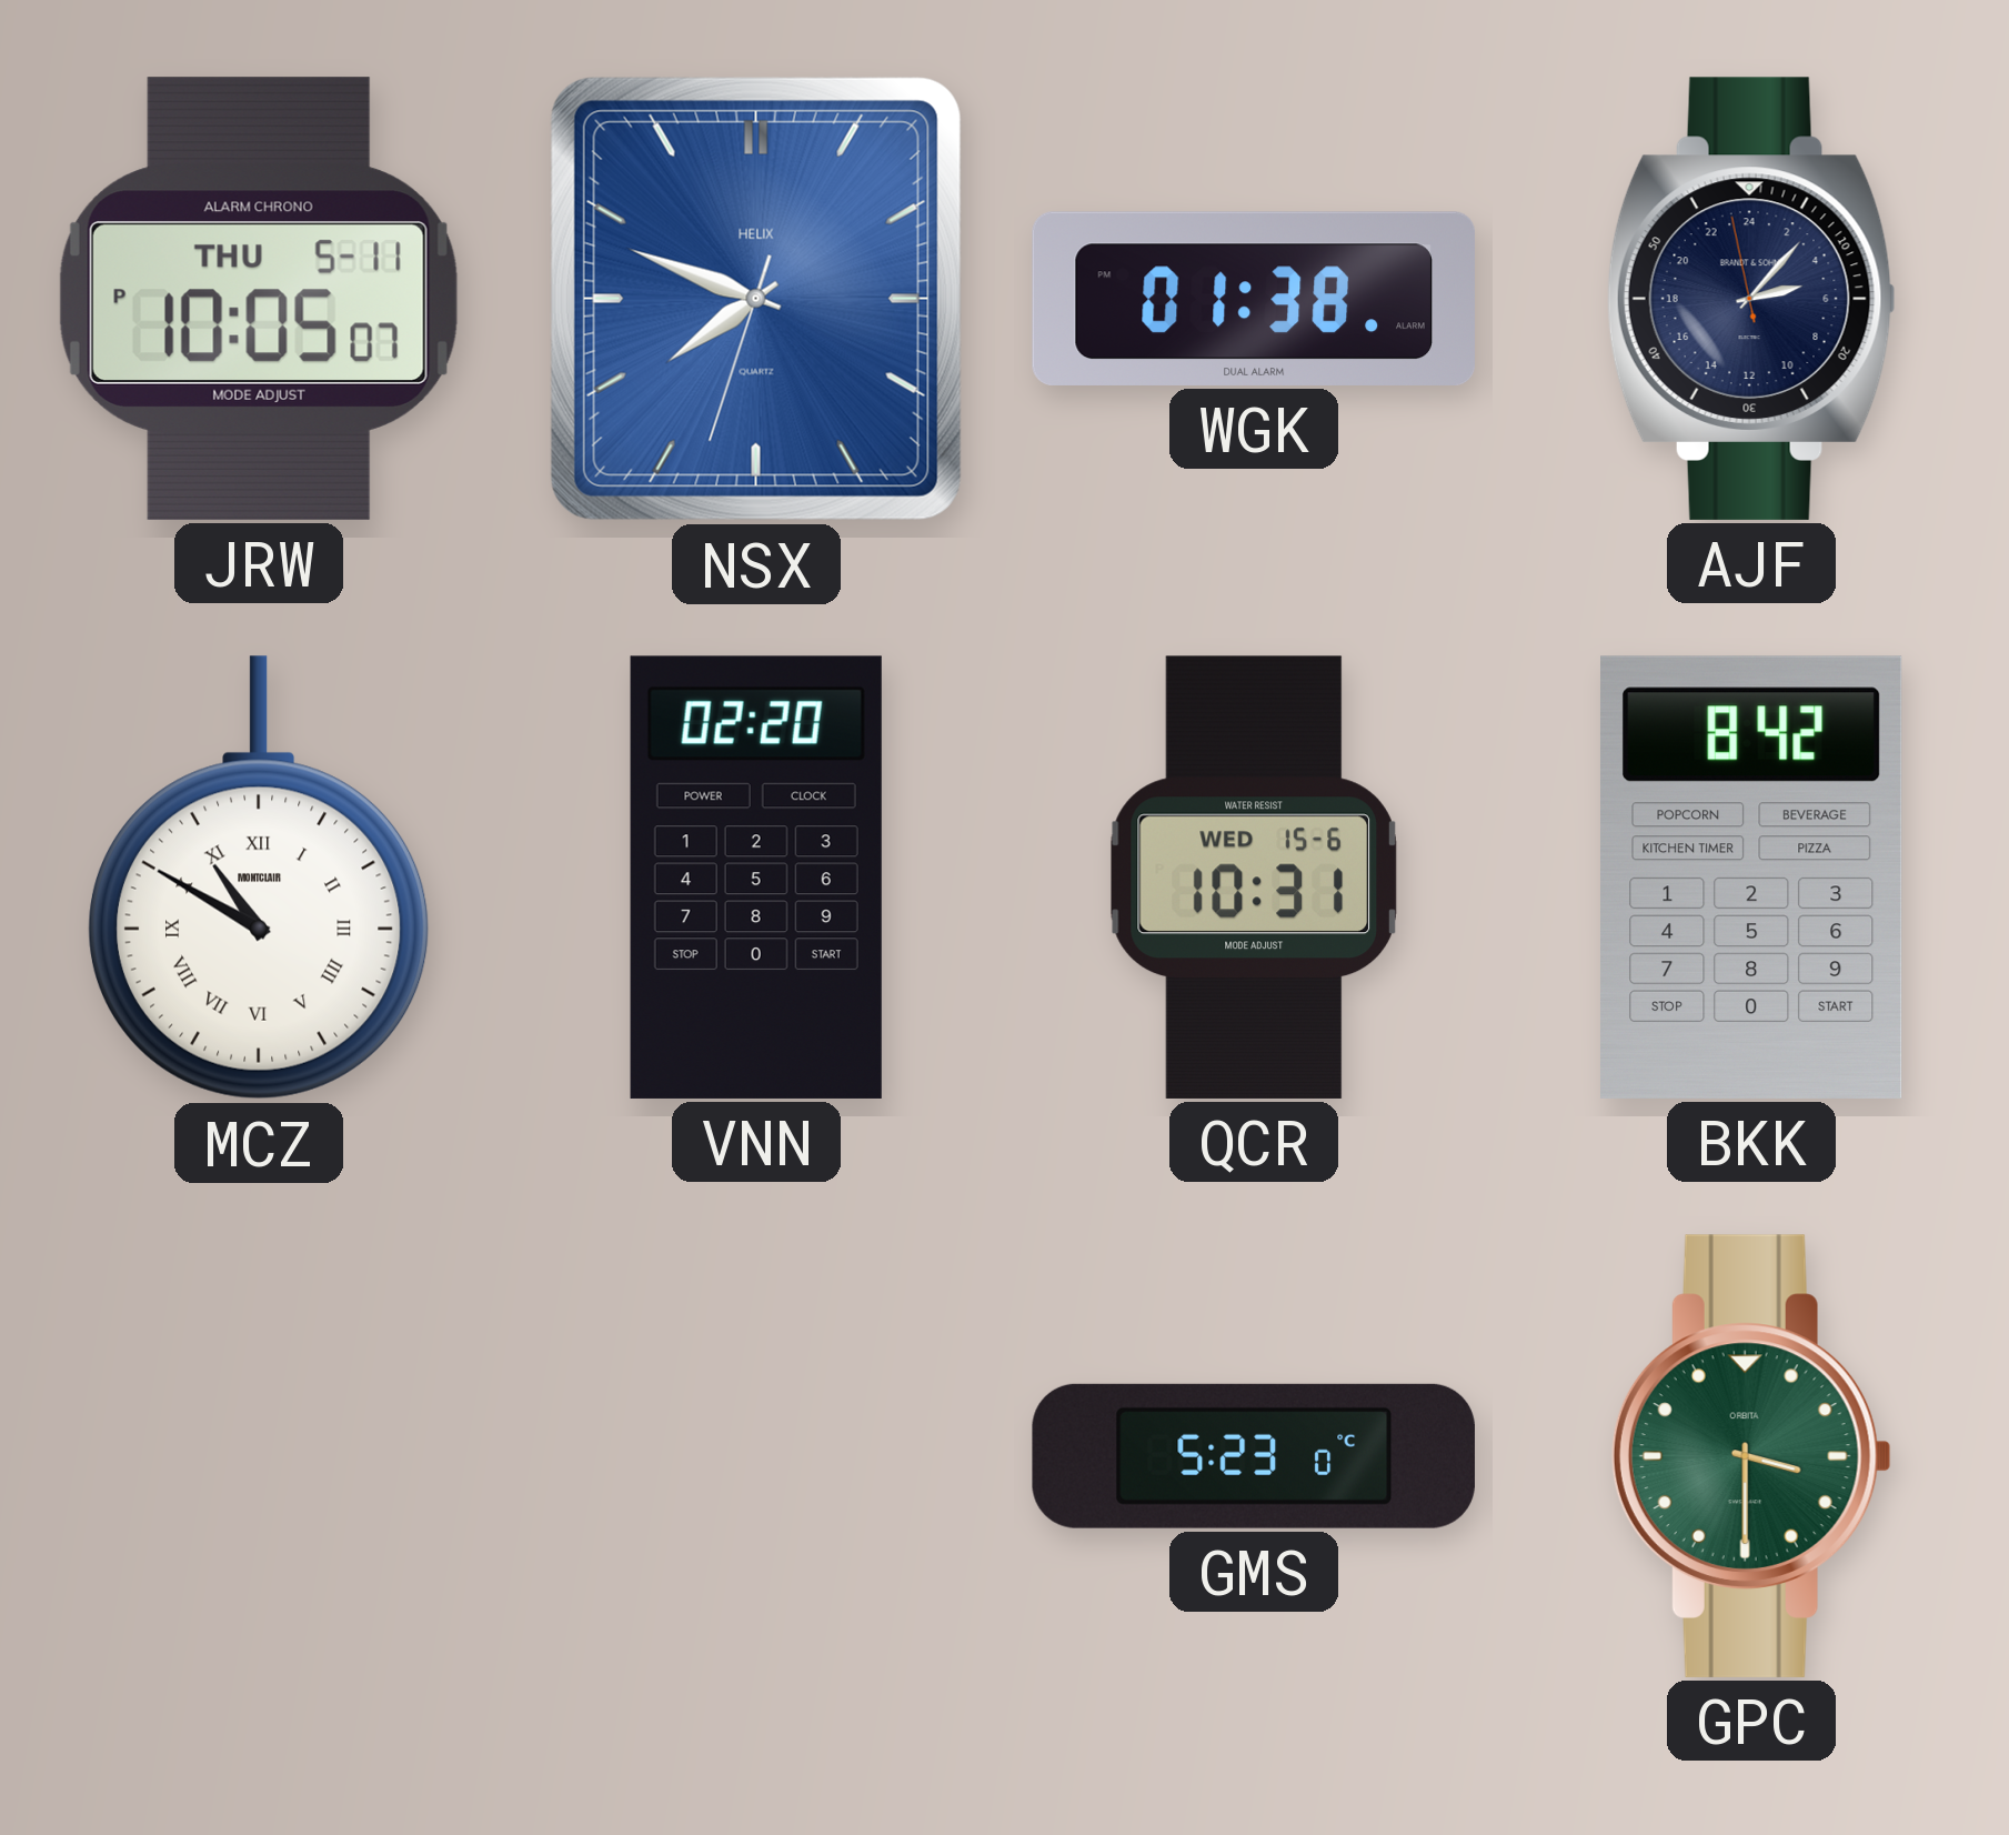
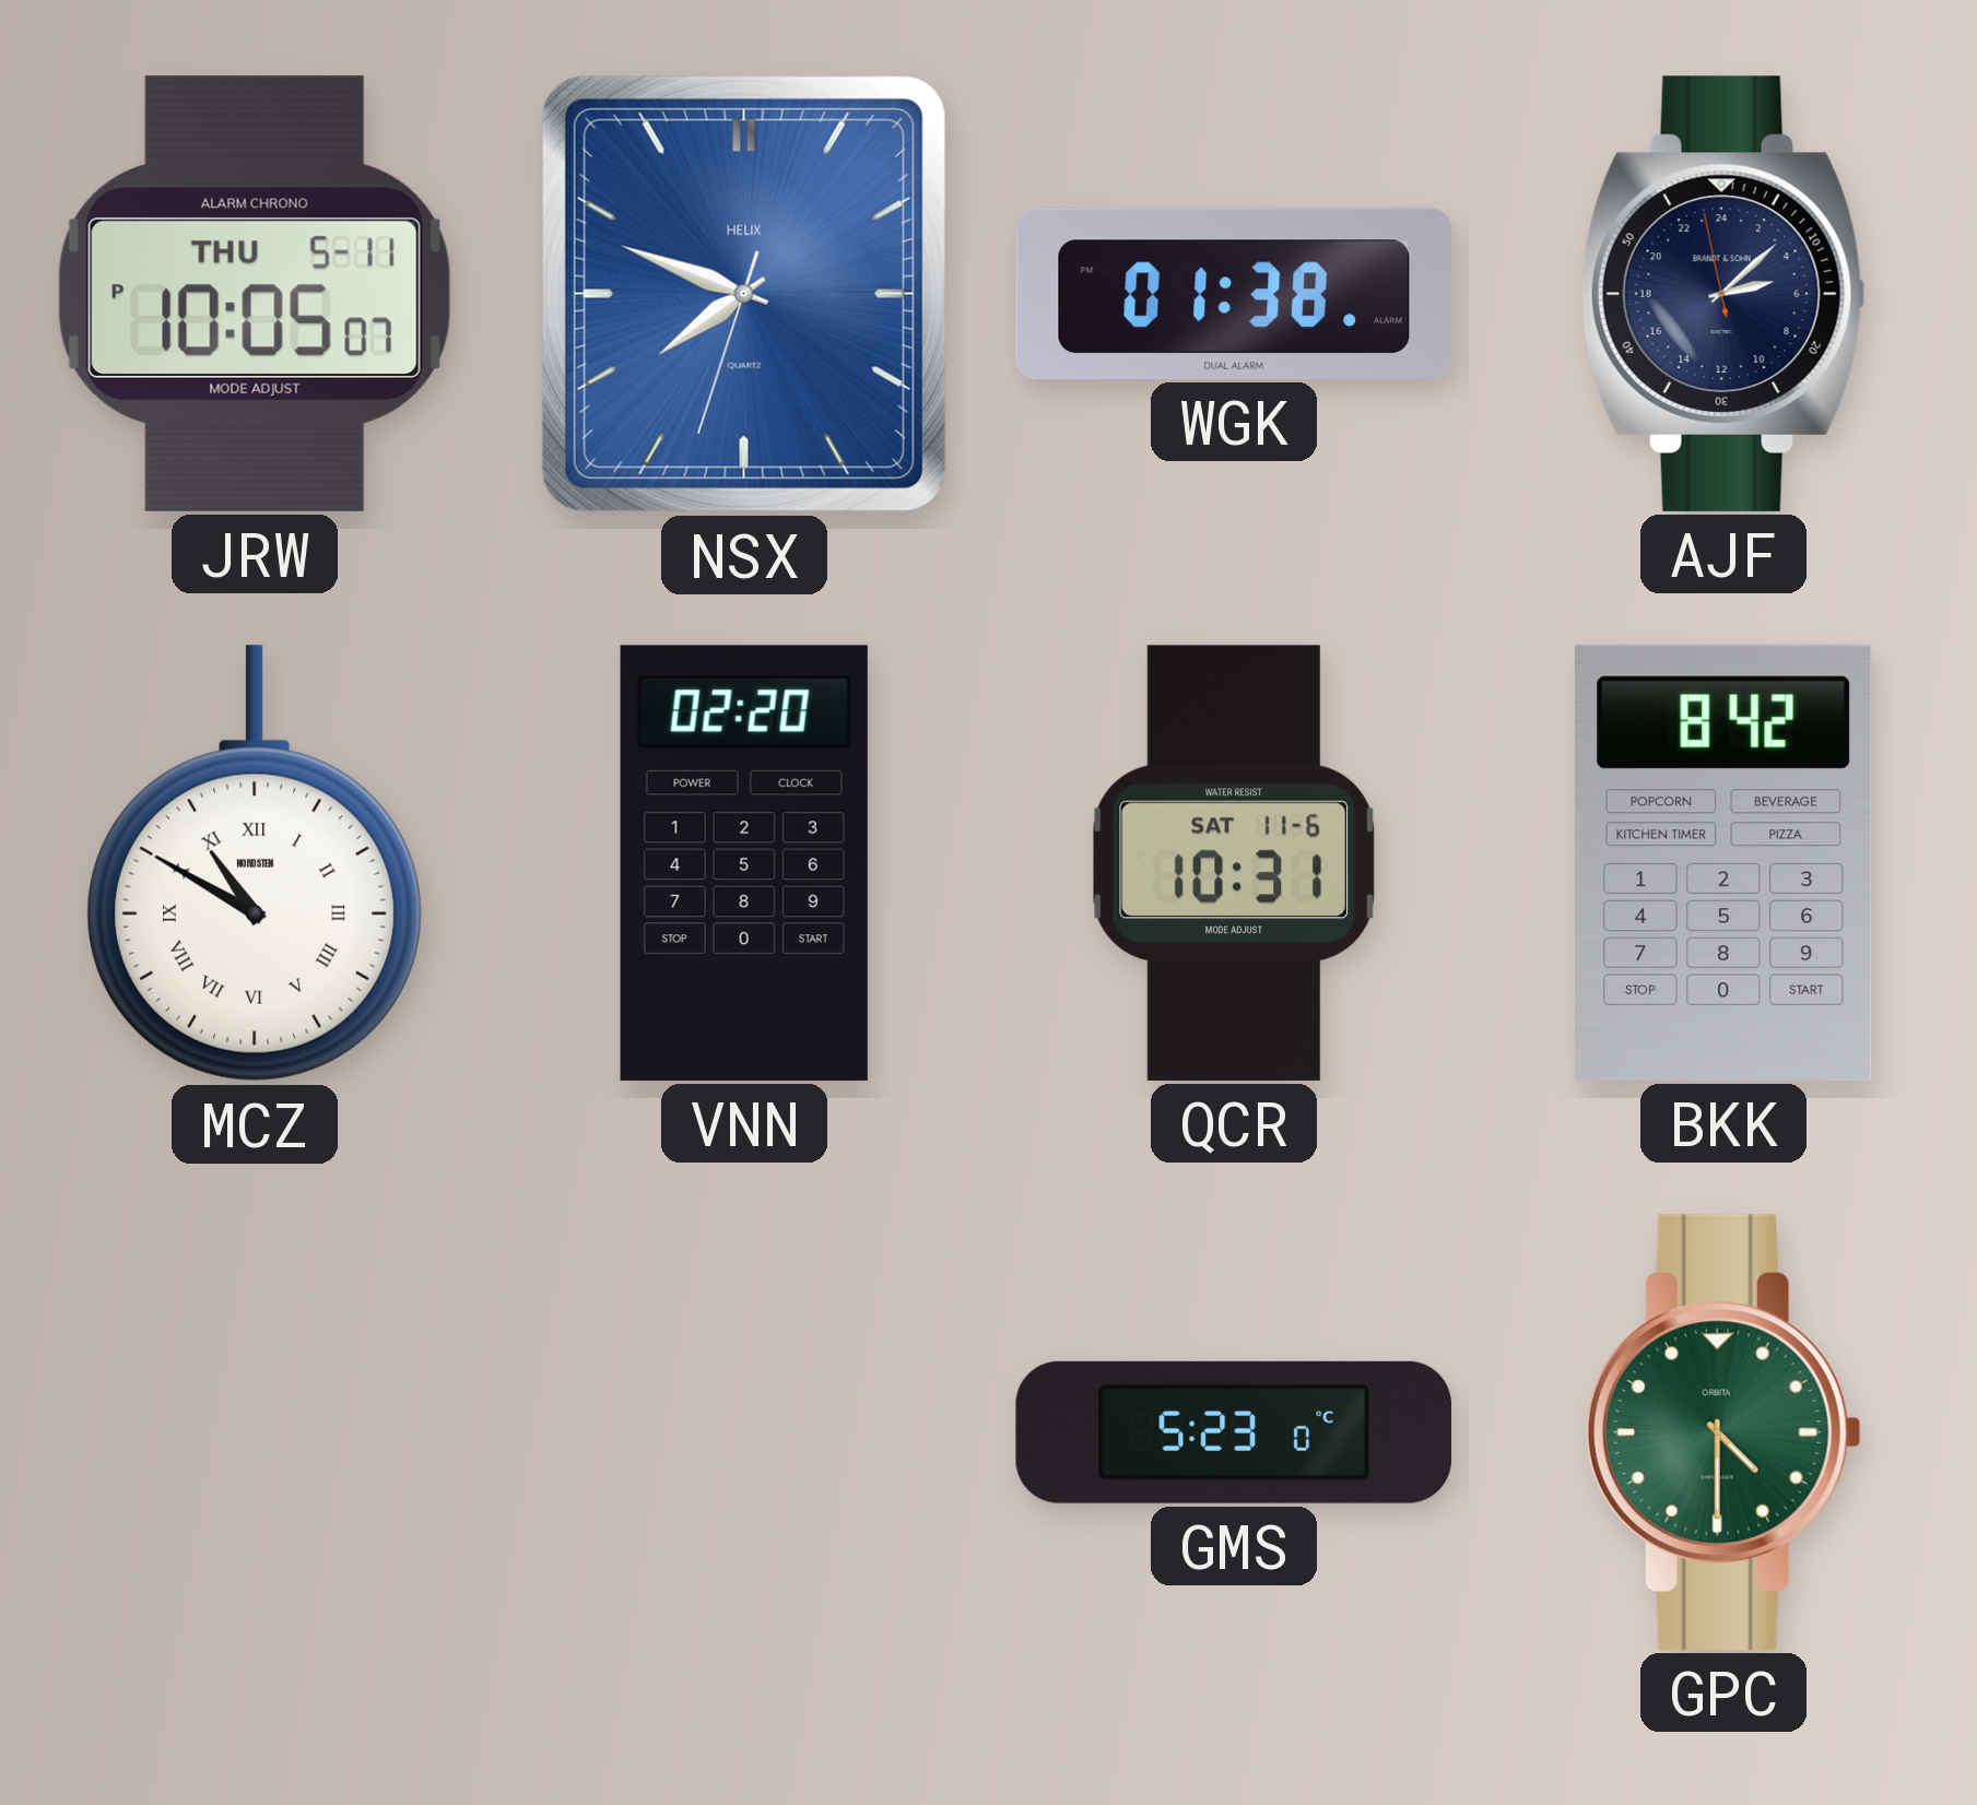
AJF: 5:06 -> 5:07
MCZ brand: MONTCLAIR -> NORDSTEN
QCR date: WED 15-6 -> SAT 11-6
GPC: 3:30 -> 4:30
